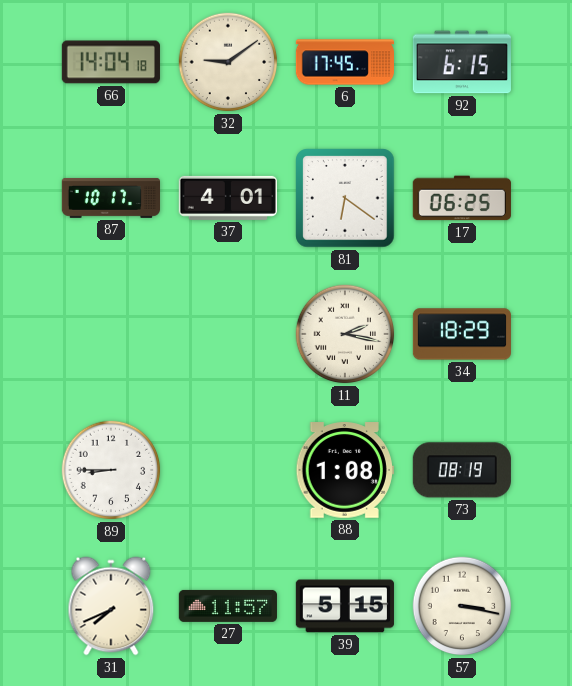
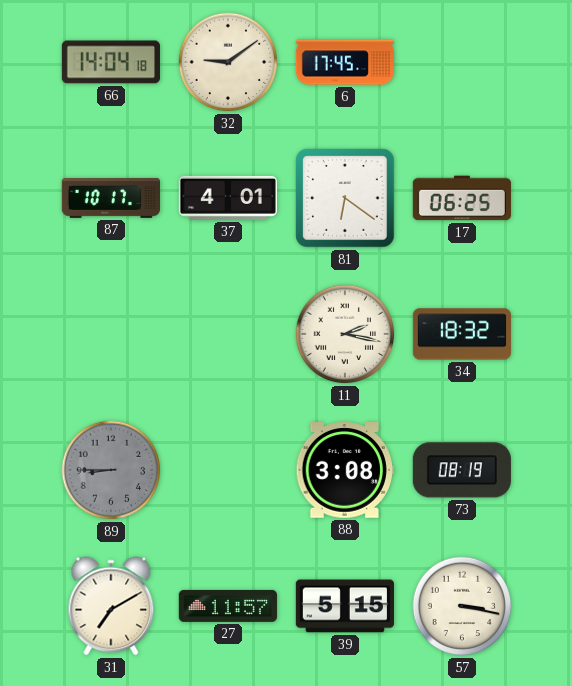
92: 6:15 -> none
34: 18:29 -> 18:32
89 dial: white -> grey
88: 1:08 -> 3:08
31: 7:41 -> 7:10
